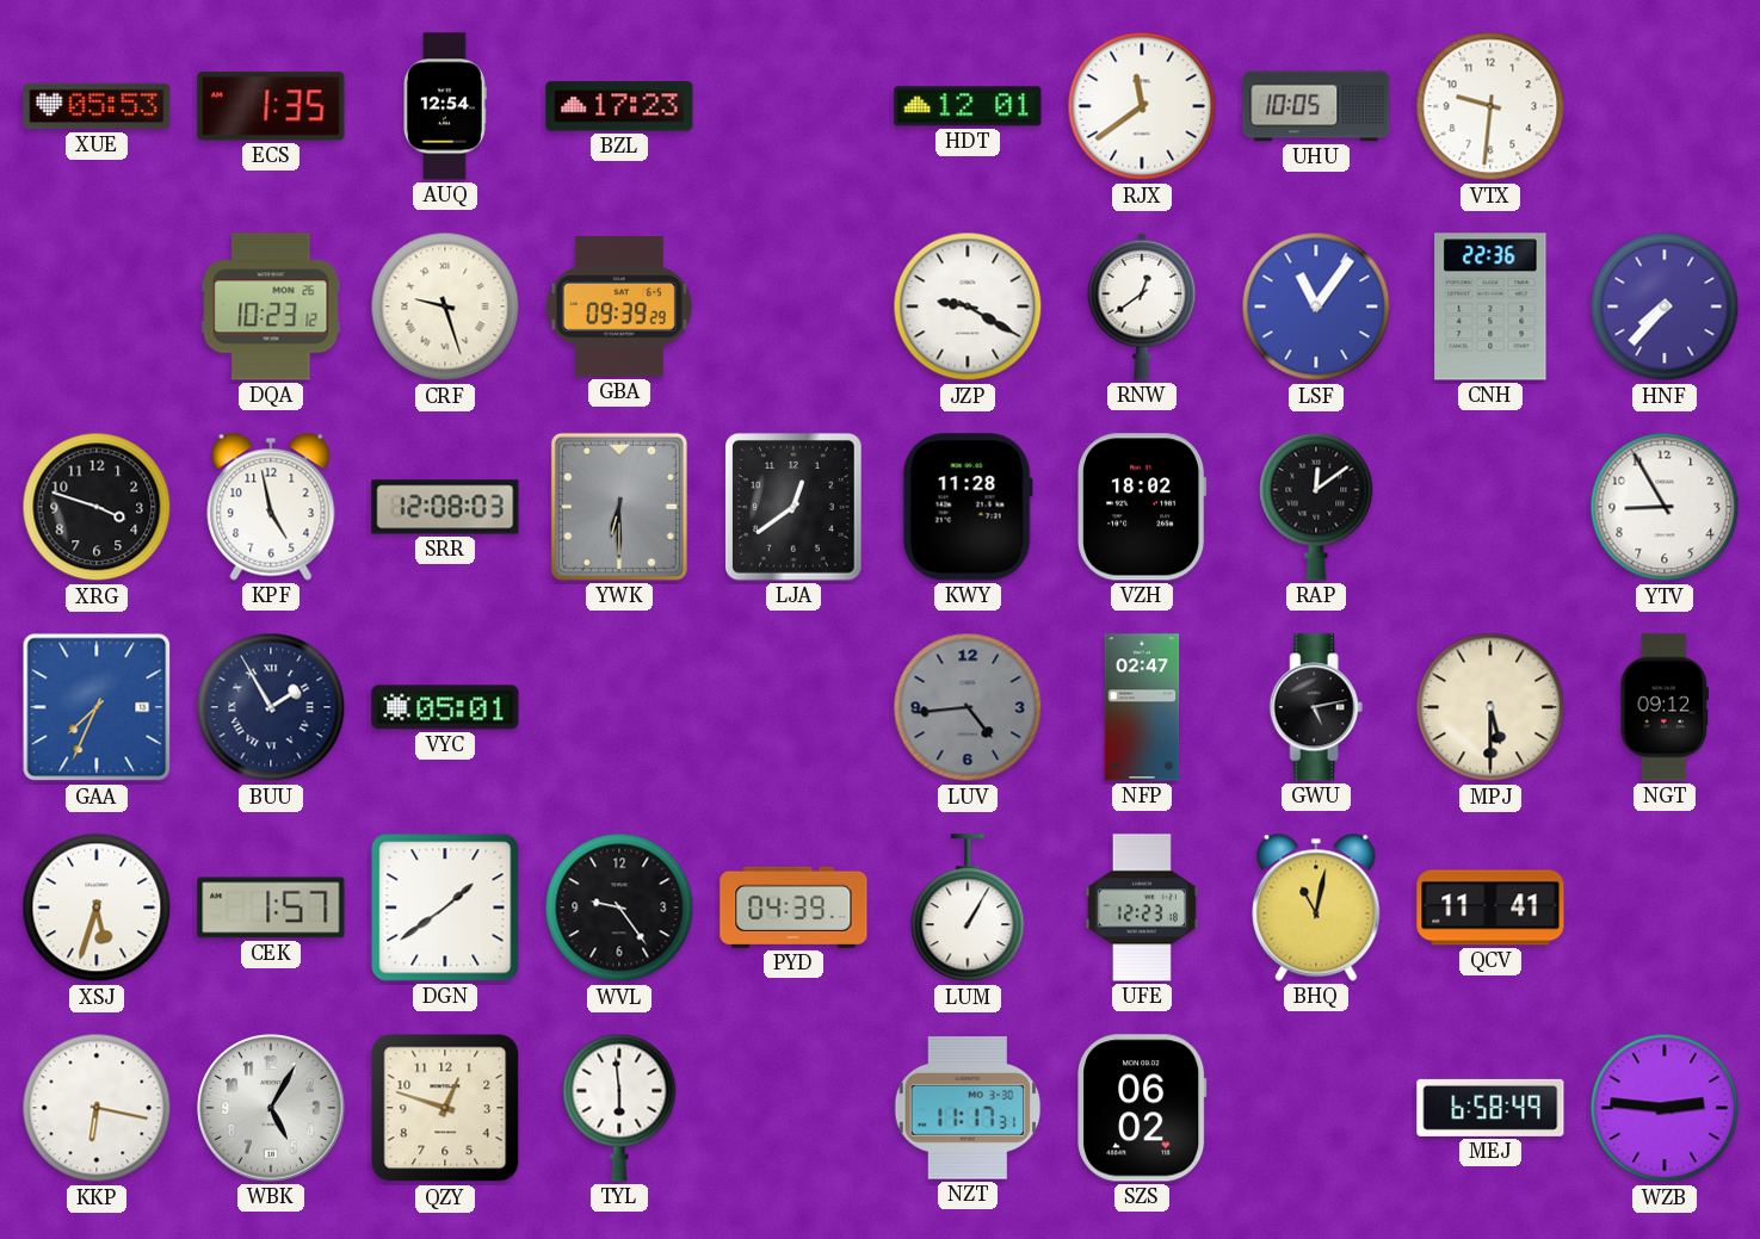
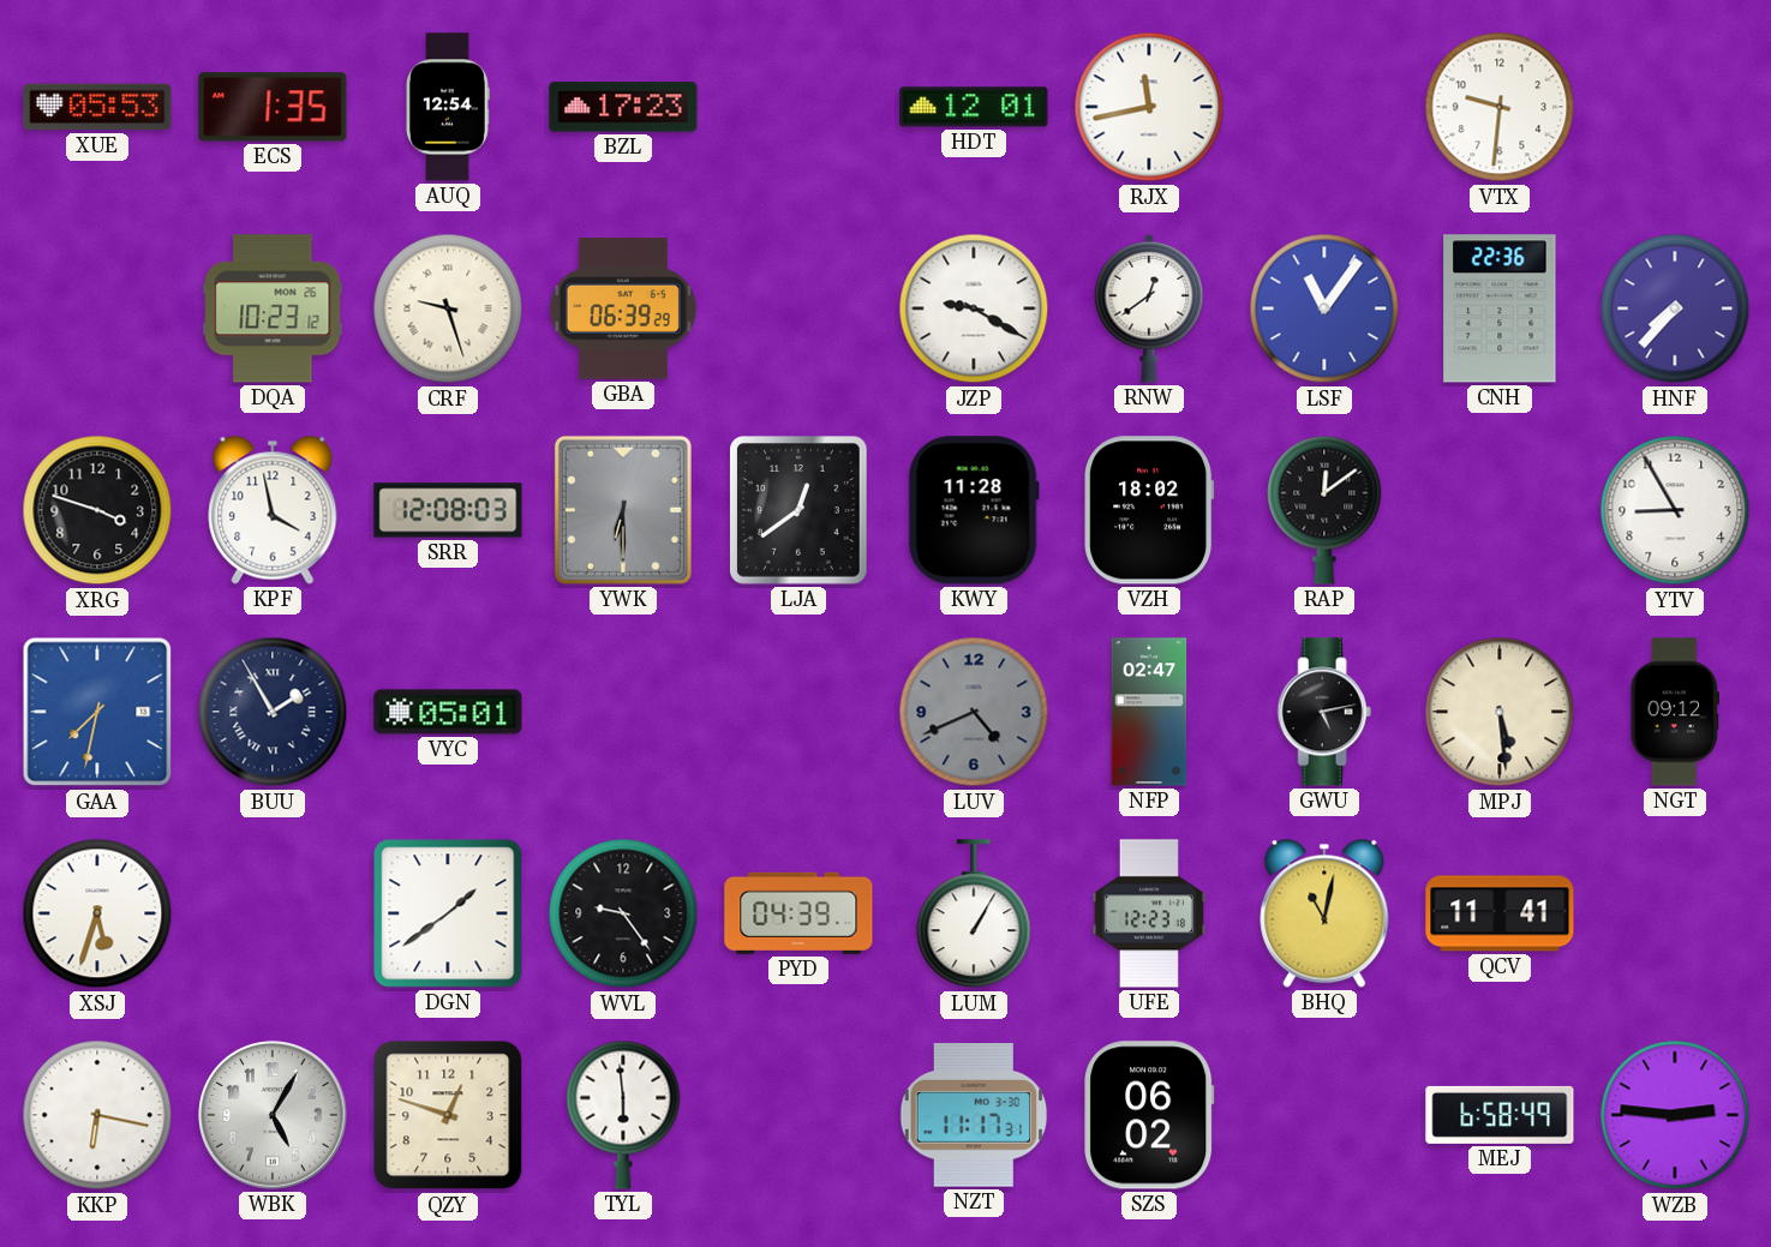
RJX: 11:39 -> 11:43
UHU: 10:05 -> none
GBA: 09:39 -> 06:39
KPF: 4:58 -> 3:58
GAA: 7:34 -> 7:32
LUV: 4:44 -> 4:41
MPJ: 5:30 -> 5:29
CEK: 1:57 -> none
